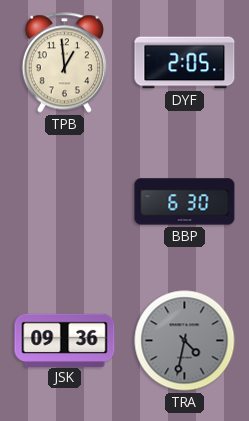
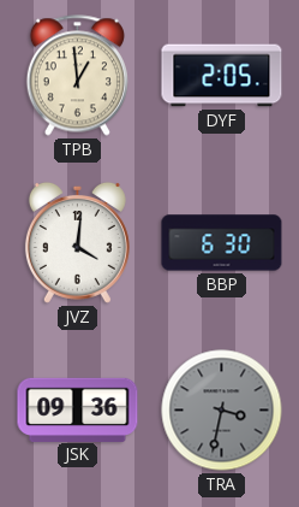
JVZ: none -> 4:01
TRA: 4:32 -> 3:32
